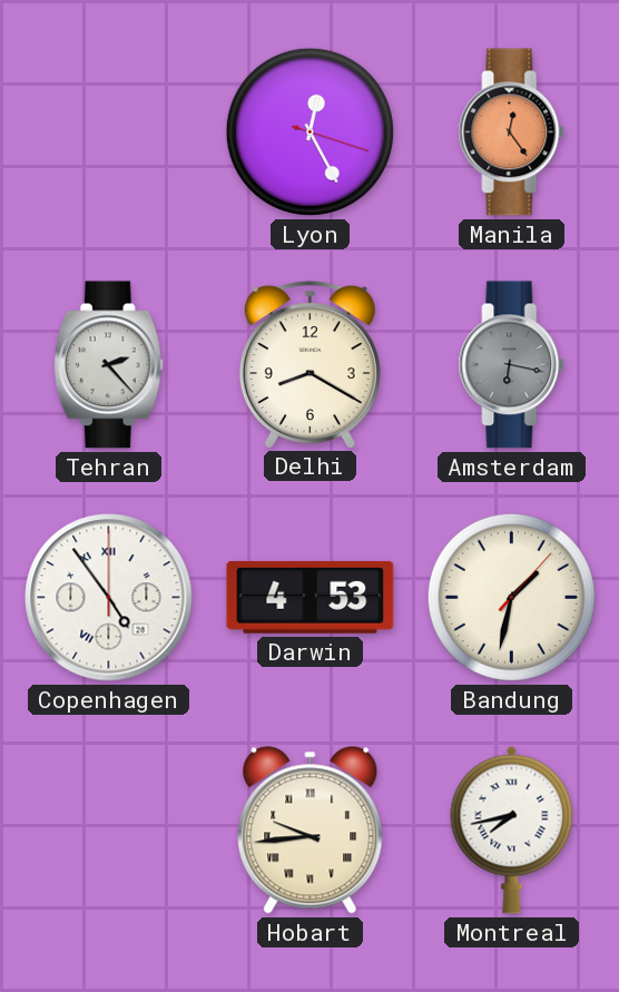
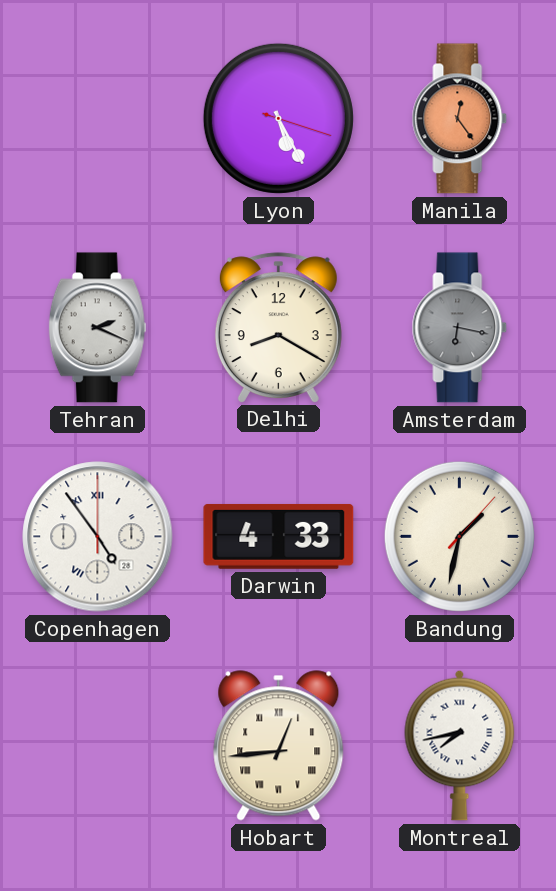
Lyon: 12:25 -> 5:25
Tehran: 2:23 -> 2:19
Darwin: 4:53 -> 4:33
Hobart: 9:44 -> 12:44
